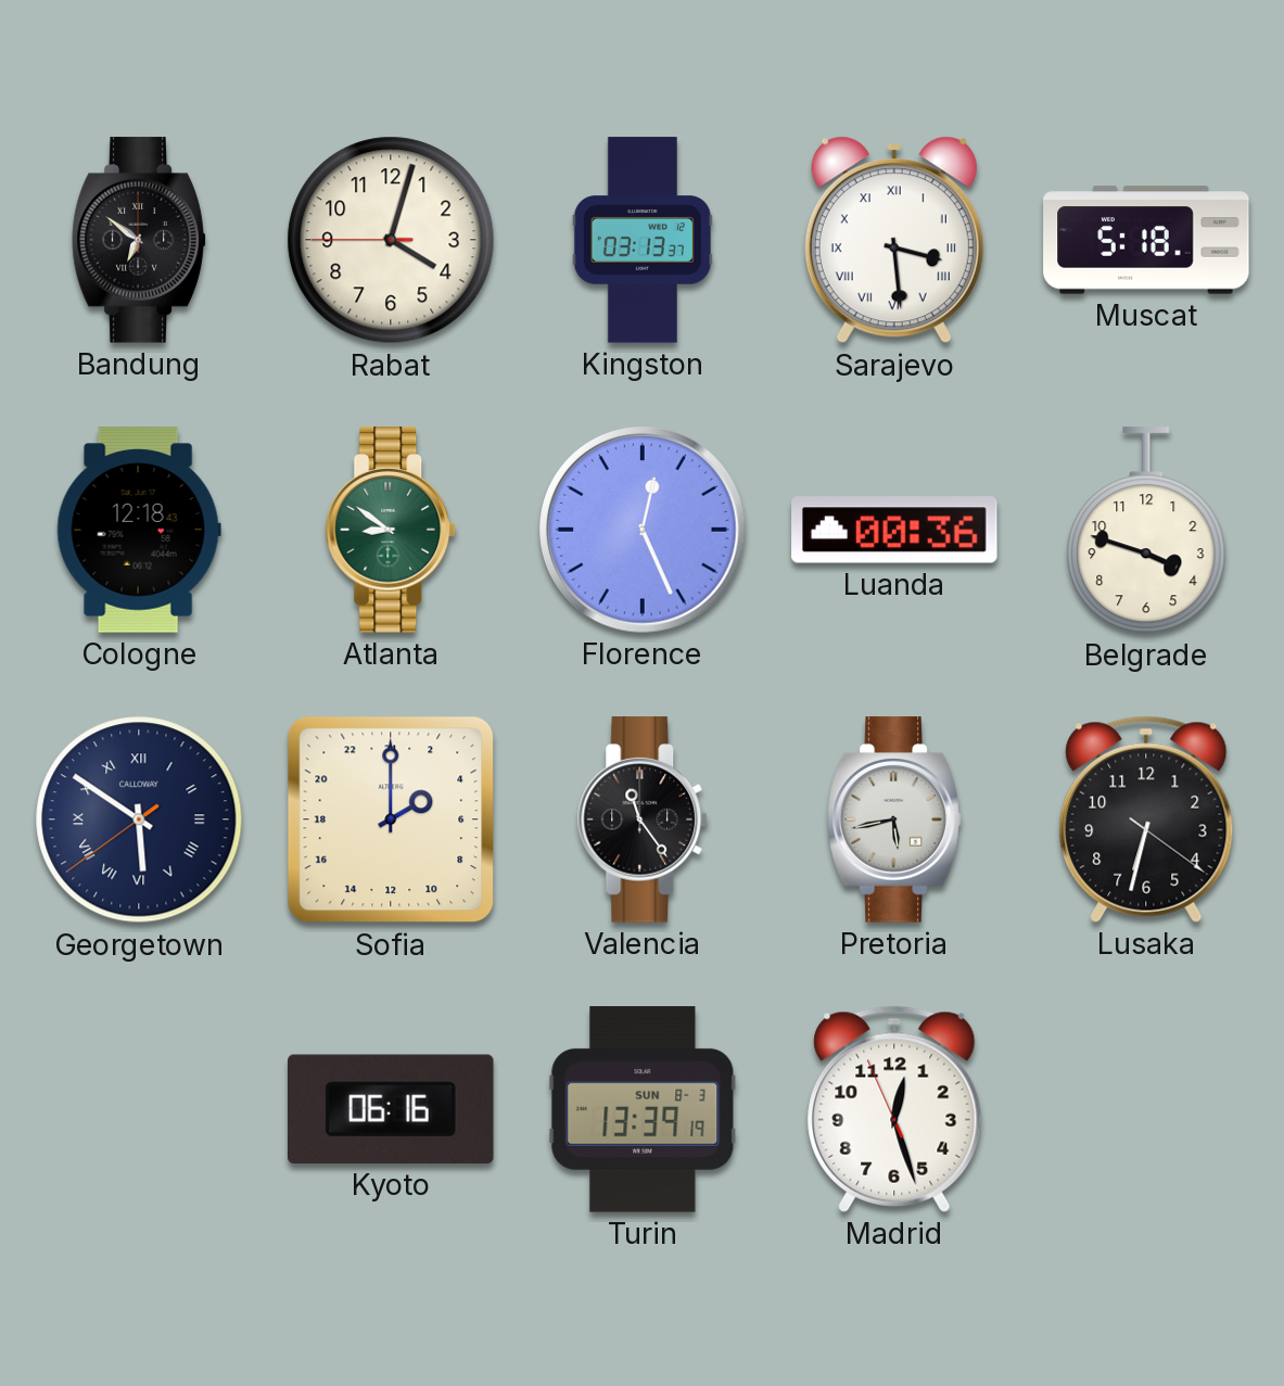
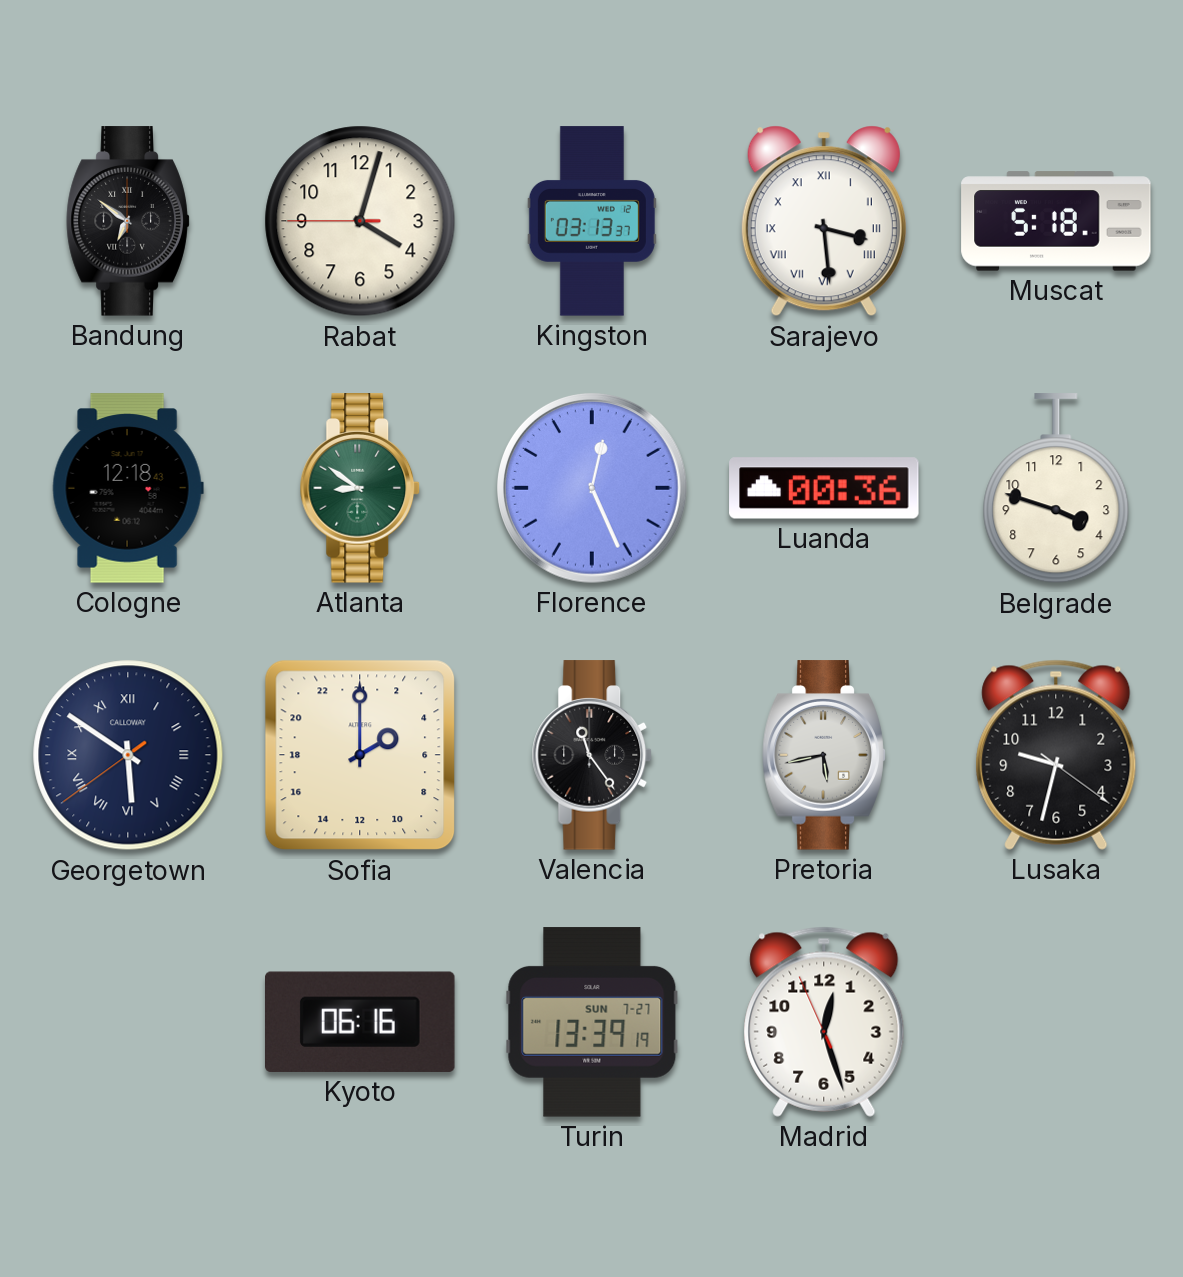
Lusaka: 6:32 -> 9:32
Turin date: SUN 8-3 -> SUN 7-27
